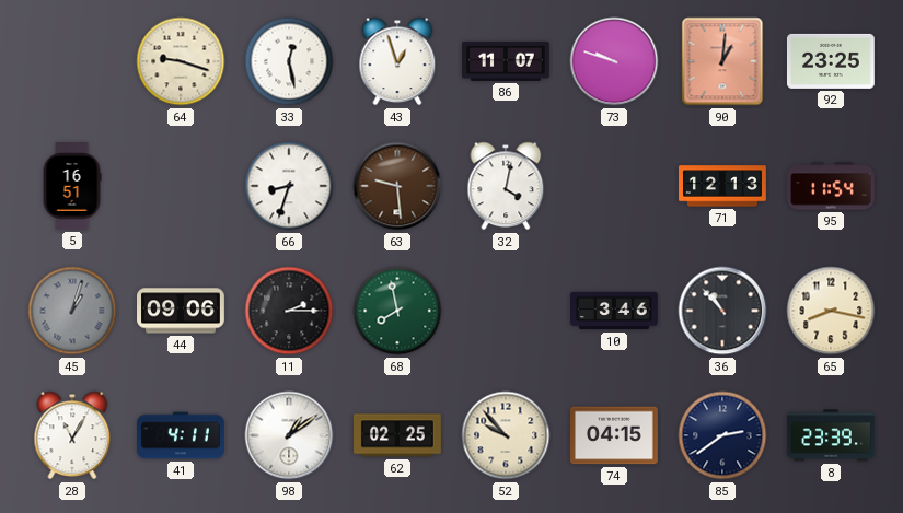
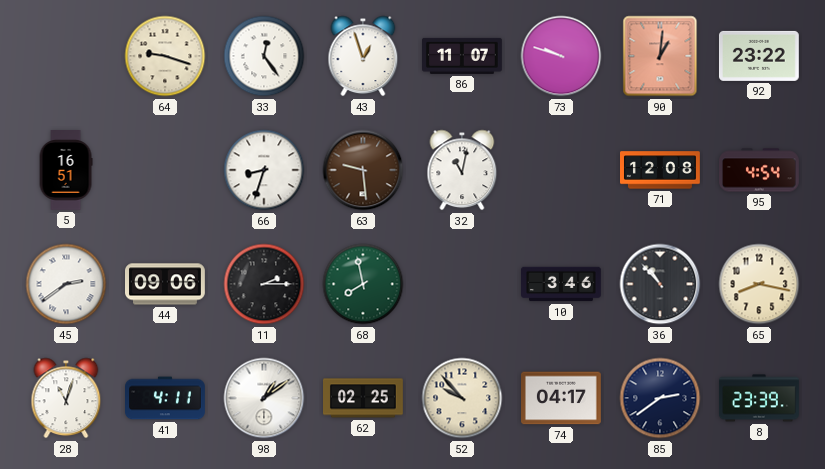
33: 12:28 -> 12:24
92: 23:25 -> 23:22
32: 4:02 -> 11:02
71: 12:13 -> 12:08
95: 11:54 -> 4:54
45: 1:03 -> 2:39
45 dial: grey -> white
28: 11:05 -> 11:03
74: 04:15 -> 04:17
